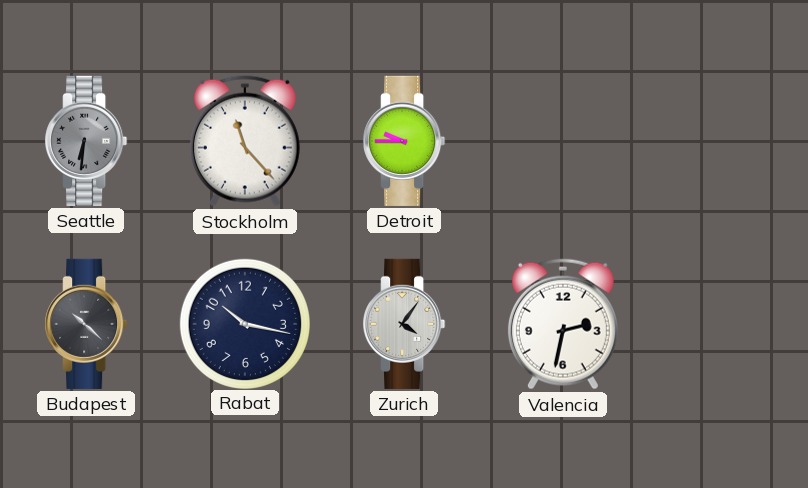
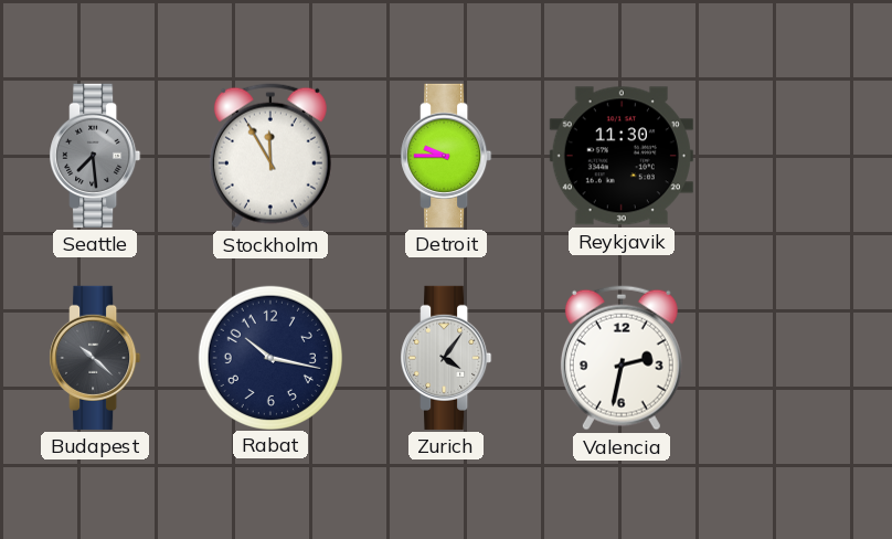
Seattle: 6:31 -> 7:29
Stockholm: 11:23 -> 11:55
Reykjavik: none -> 11:30
